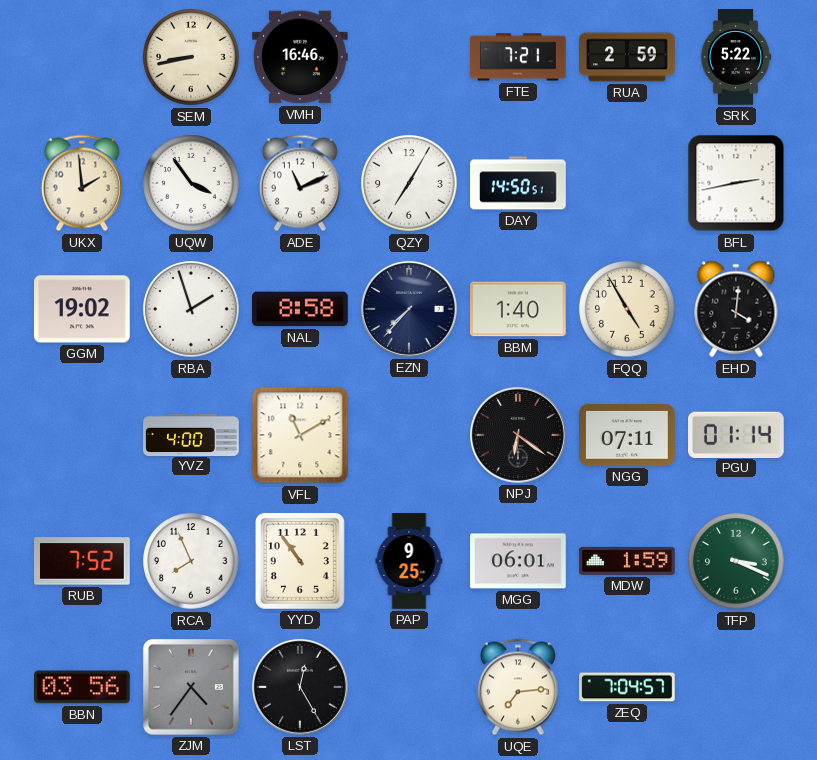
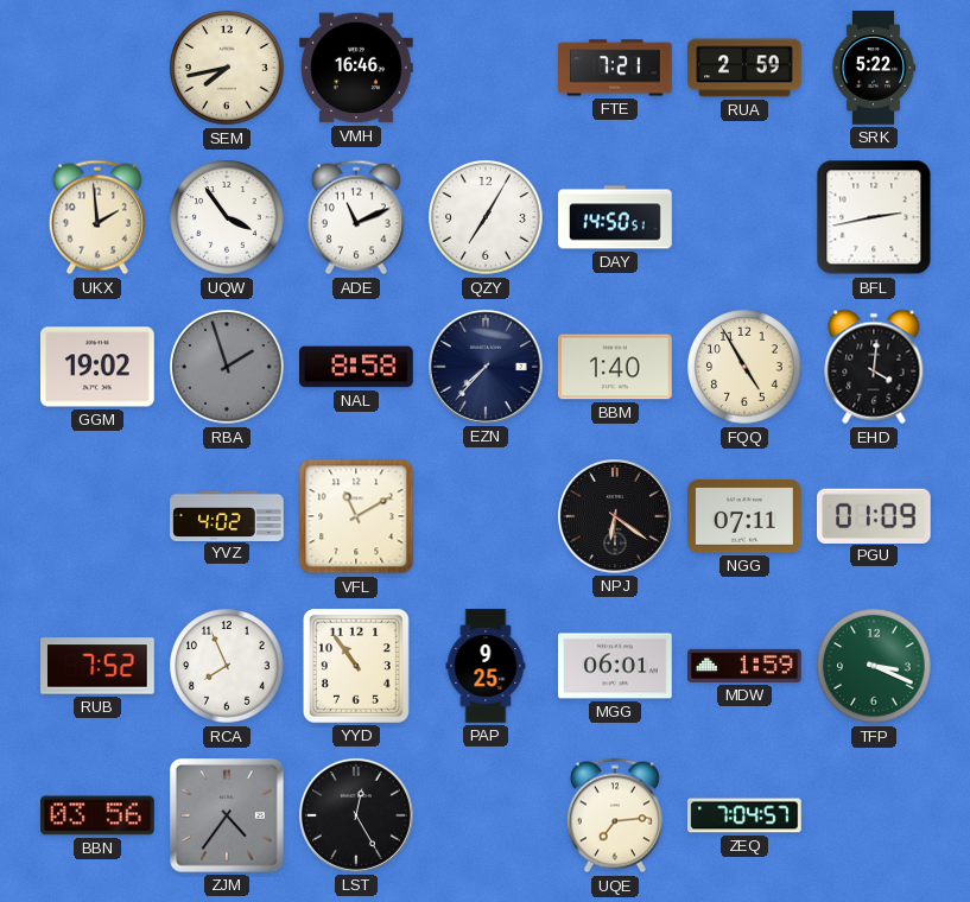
SEM: 8:43 -> 7:43
RBA dial: white -> grey
YVZ: 4:00 -> 4:02
PGU: 01:14 -> 01:09
